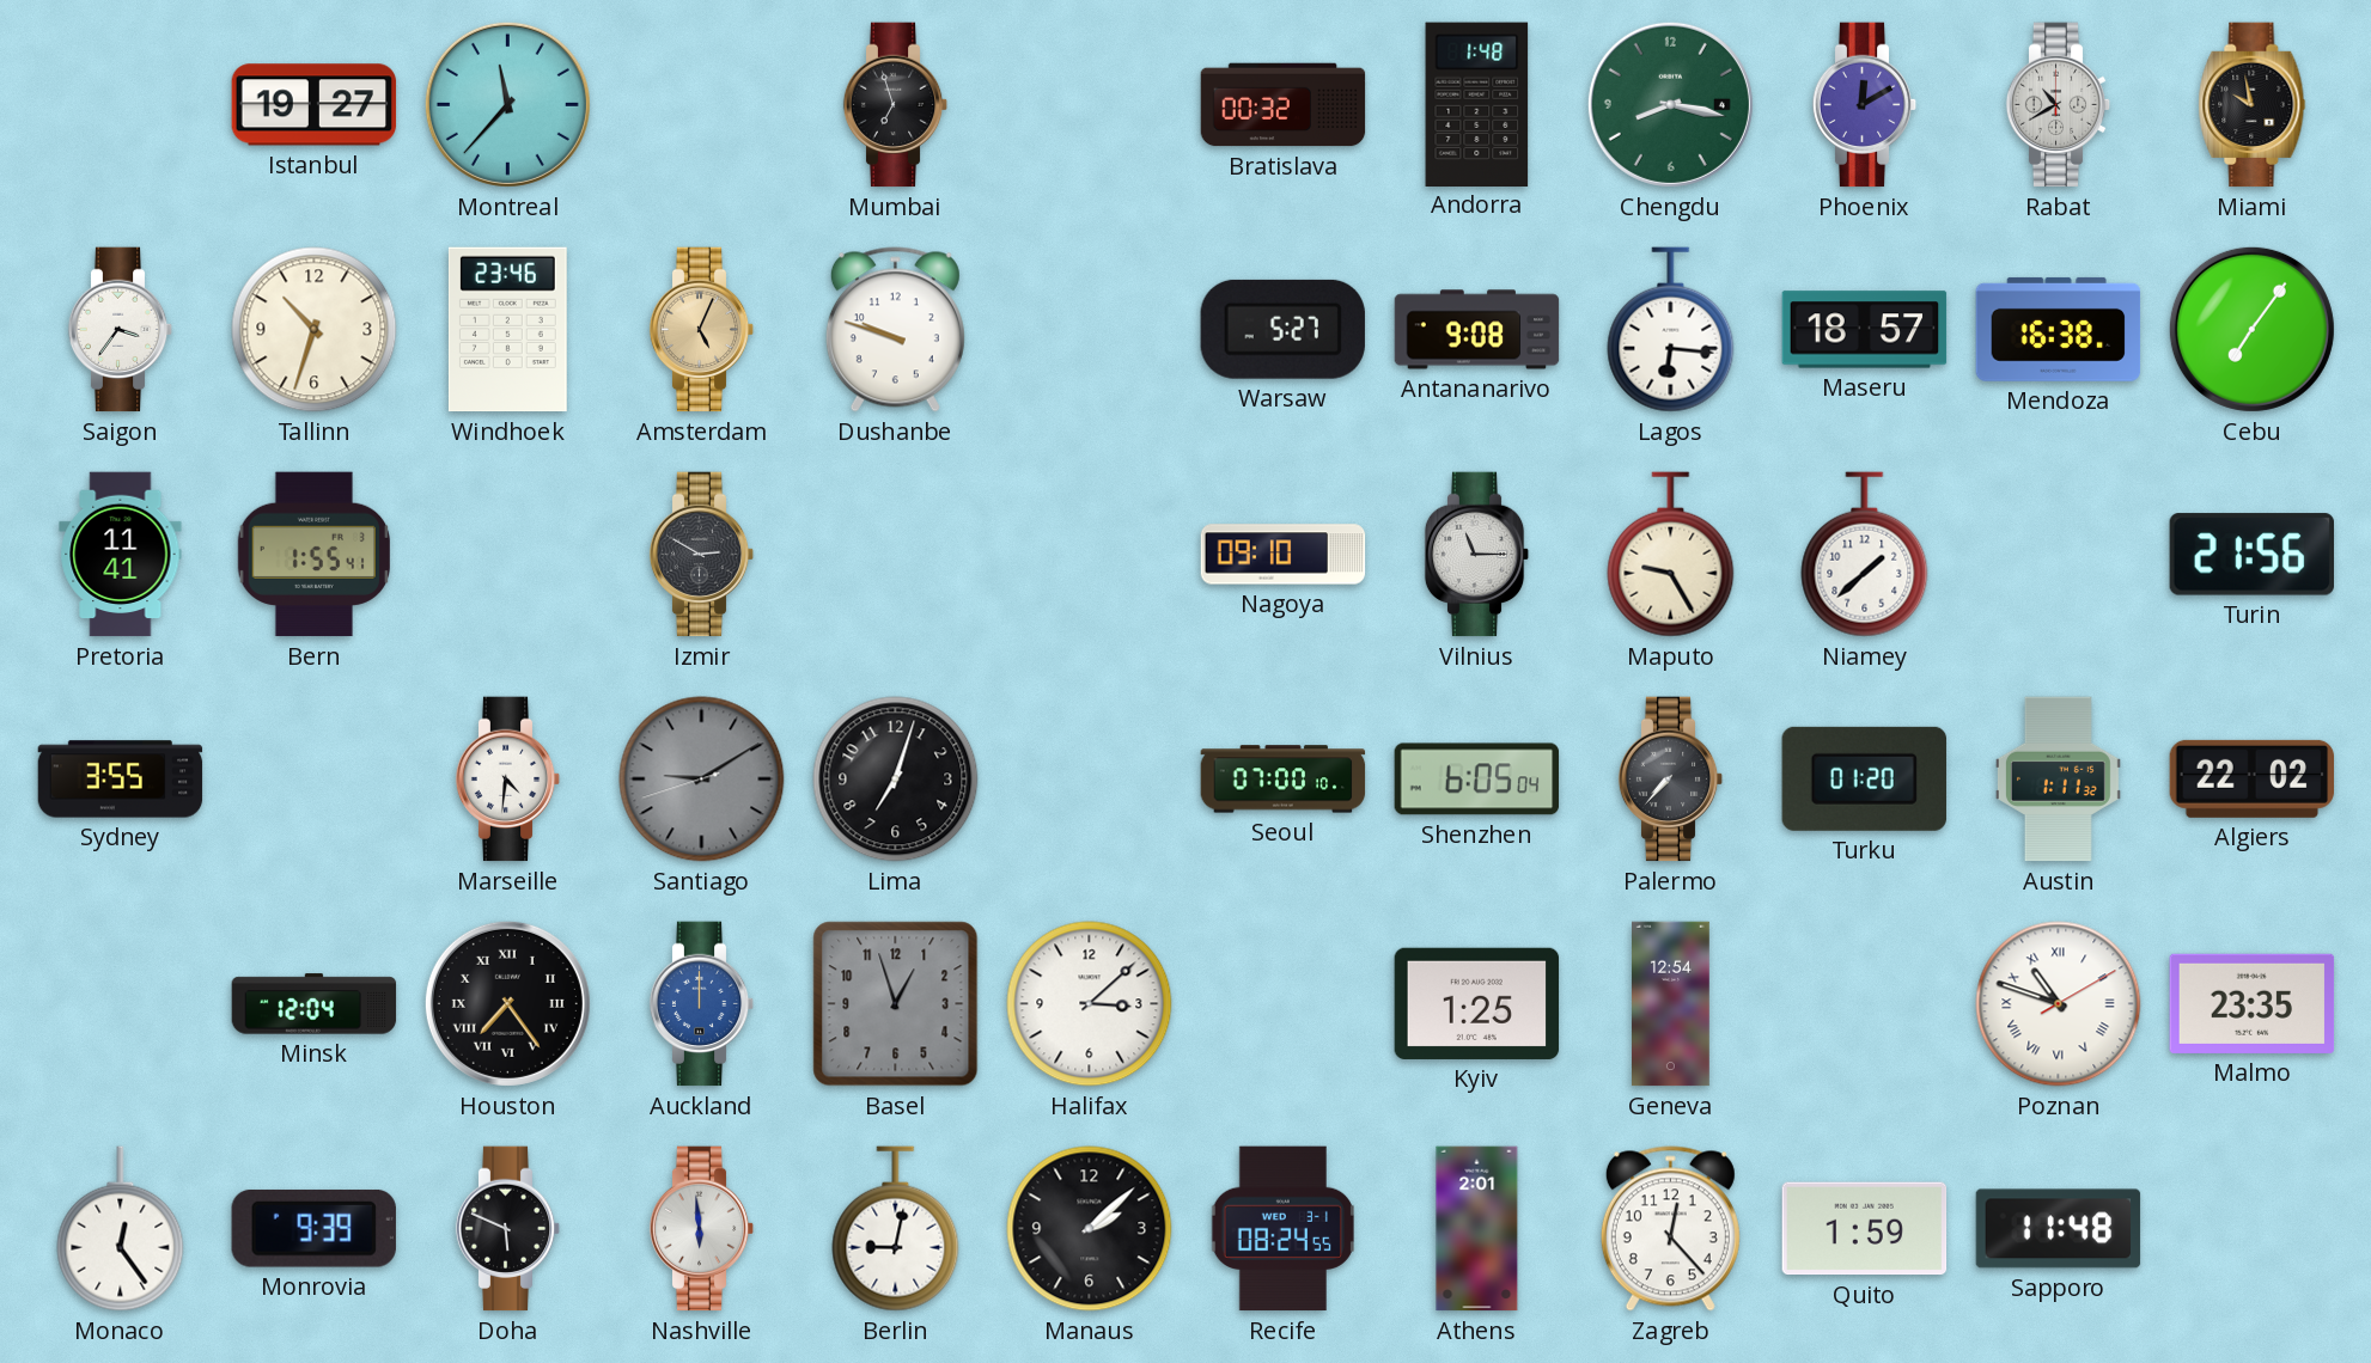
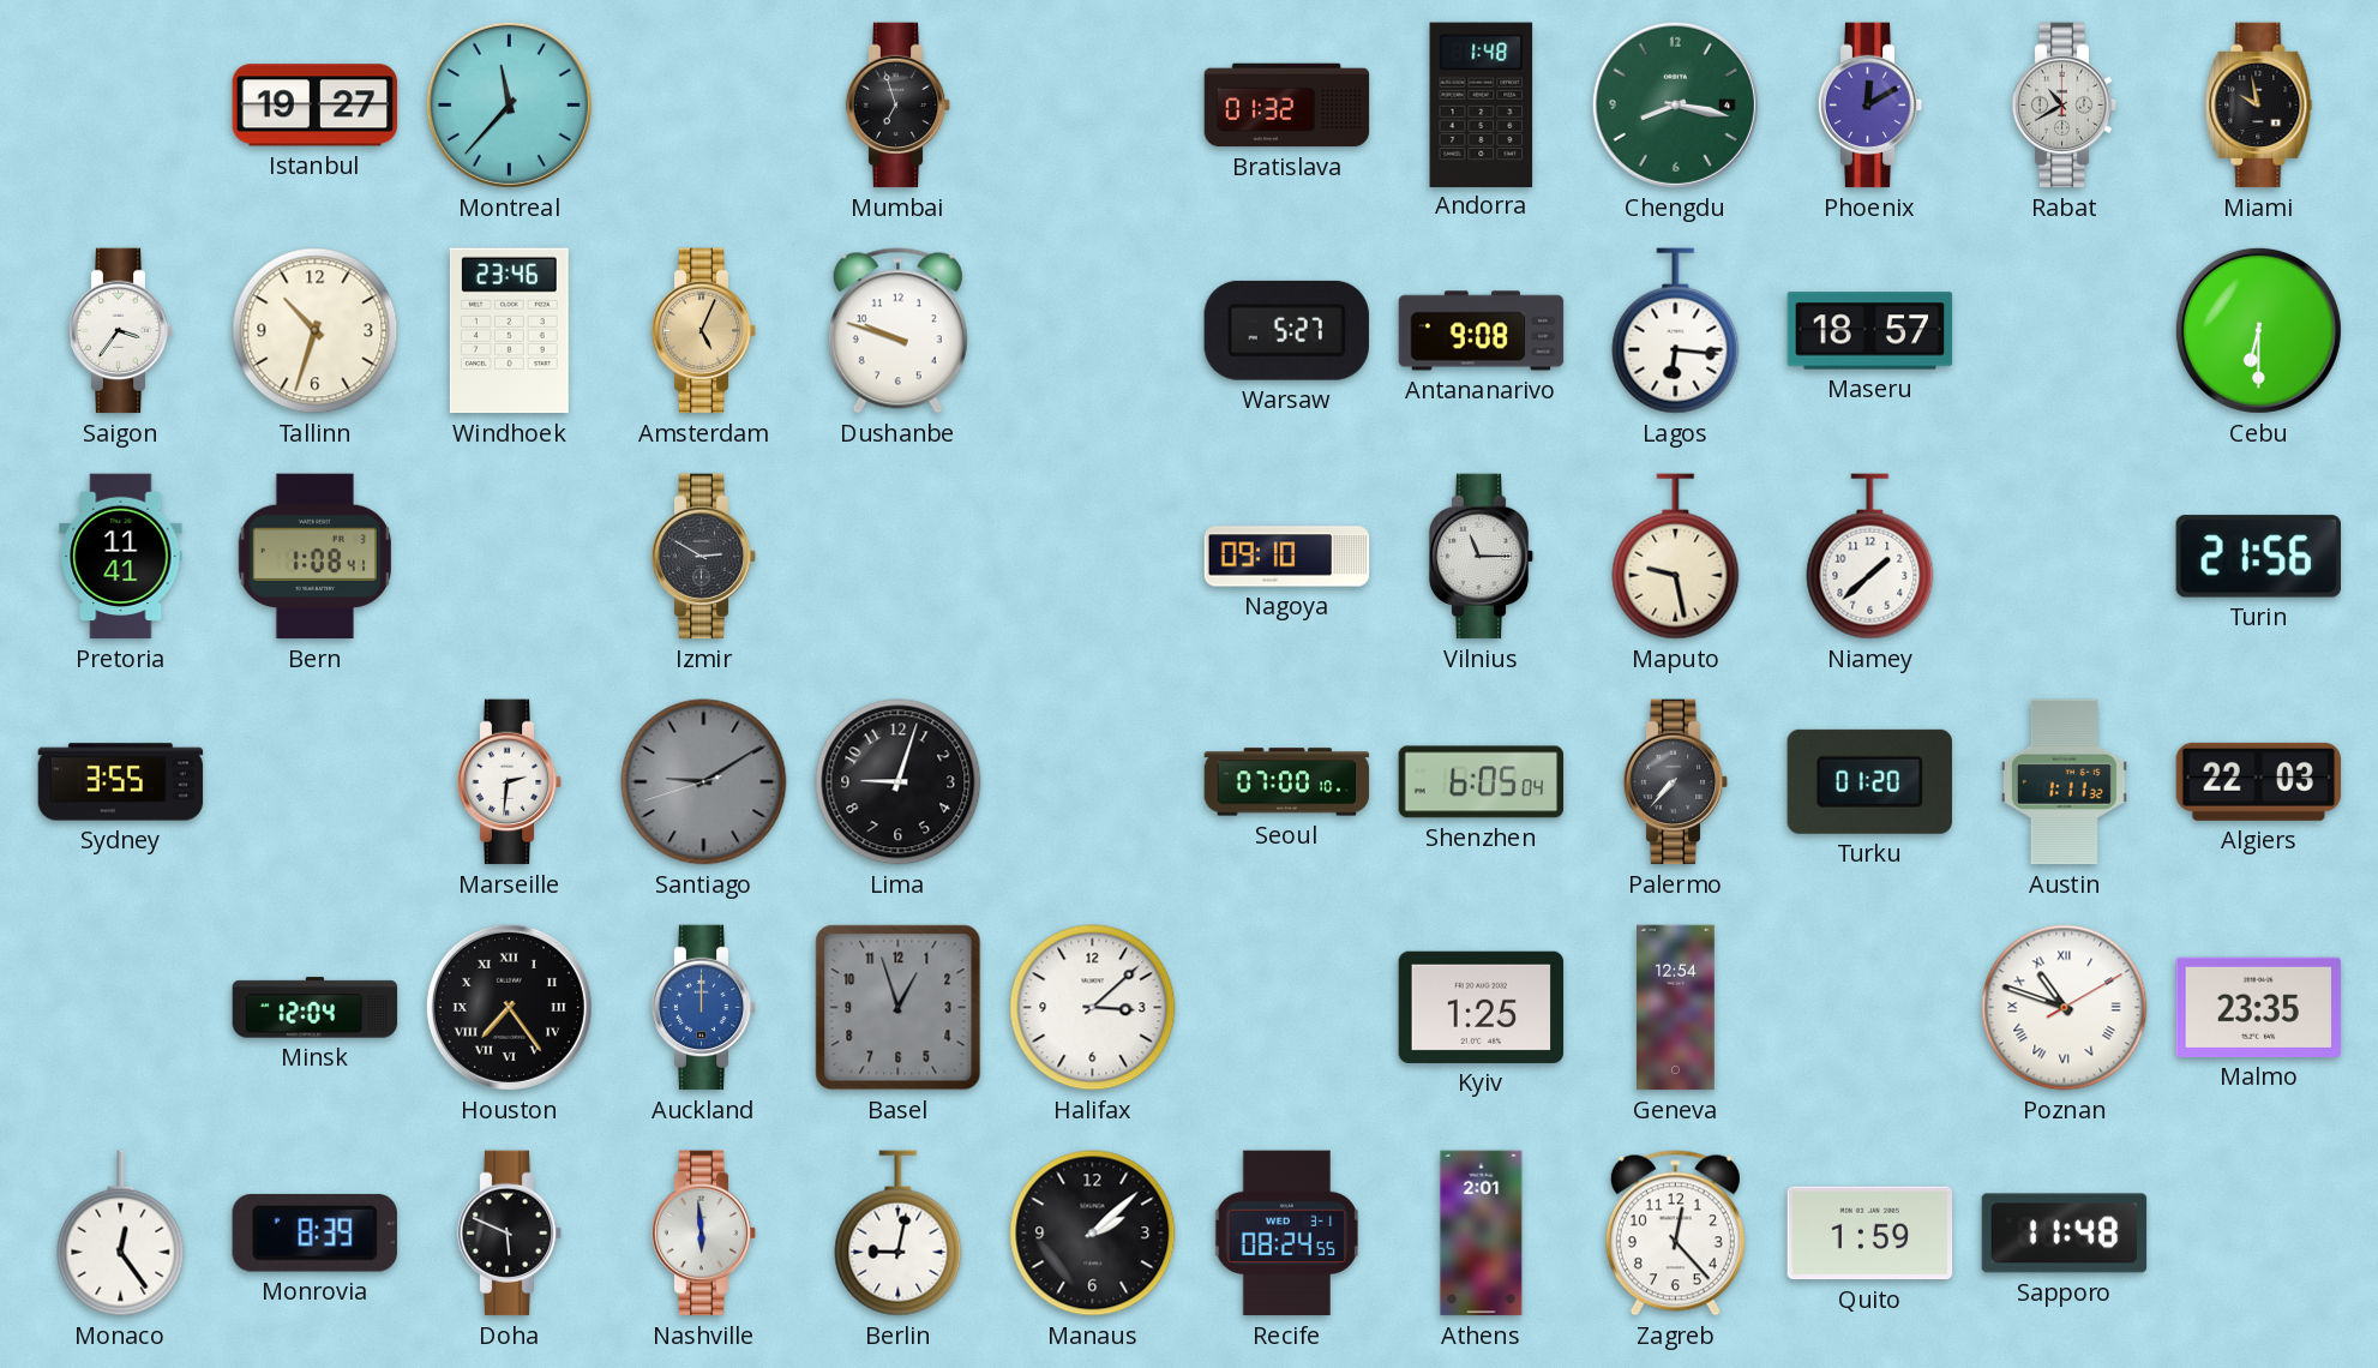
Bratislava: 00:32 -> 01:32
Mendoza: 16:38 -> none
Cebu: 7:06 -> 6:30
Bern: 1:55 -> 1:08
Maputo: 9:25 -> 9:28
Marseille: 4:31 -> 2:31
Lima: 7:03 -> 9:03
Algiers: 22:02 -> 22:03
Monrovia: 9:39 -> 8:39
